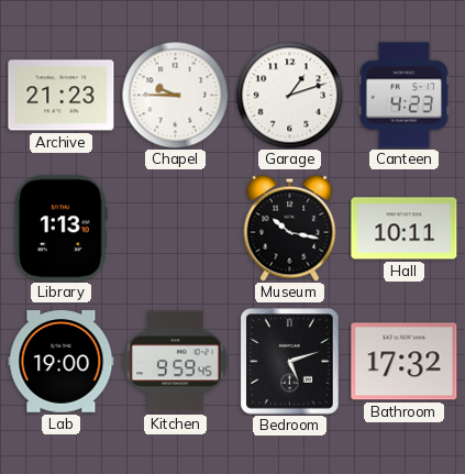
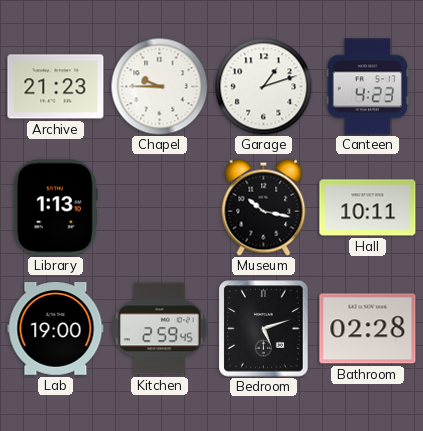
Kitchen: 9:59 -> 2:59
Bathroom: 17:32 -> 02:28
